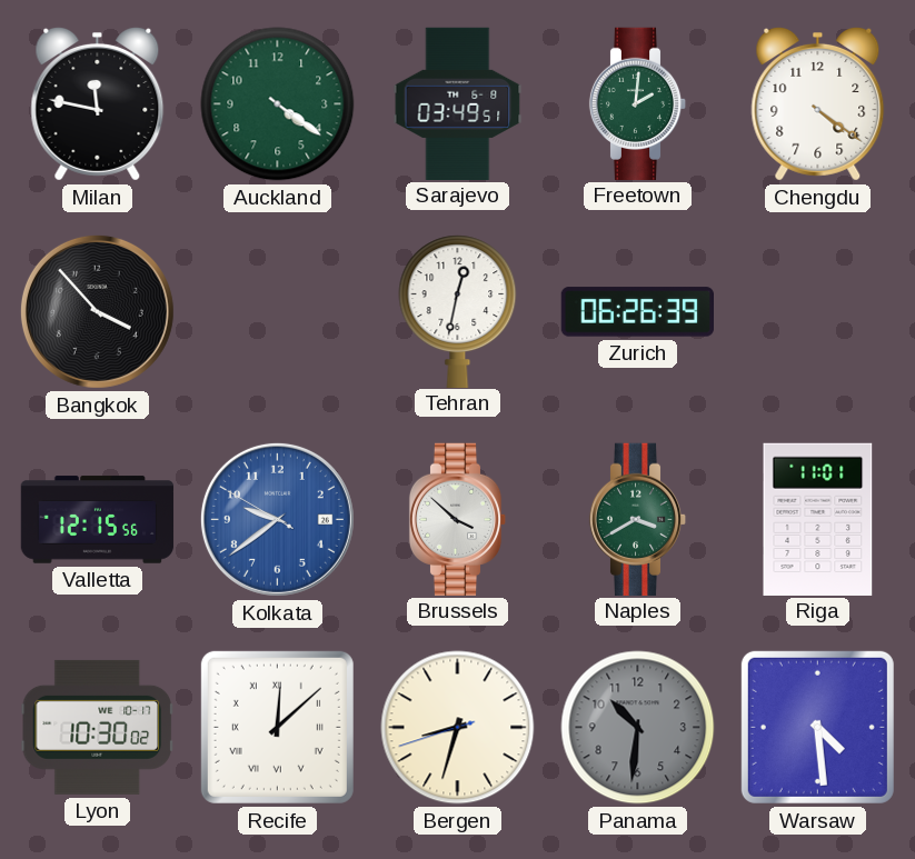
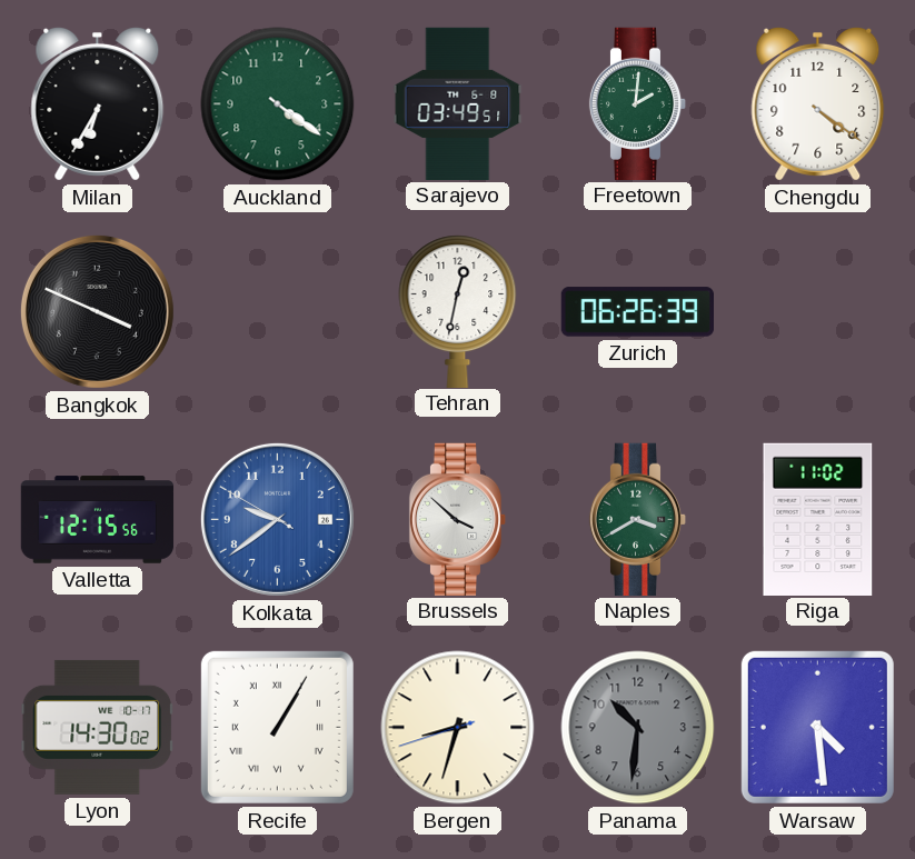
Milan: 11:47 -> 6:35
Bangkok: 3:53 -> 3:49
Riga: 11:01 -> 11:02
Lyon: 10:30 -> 14:30
Recife: 12:08 -> 1:05
